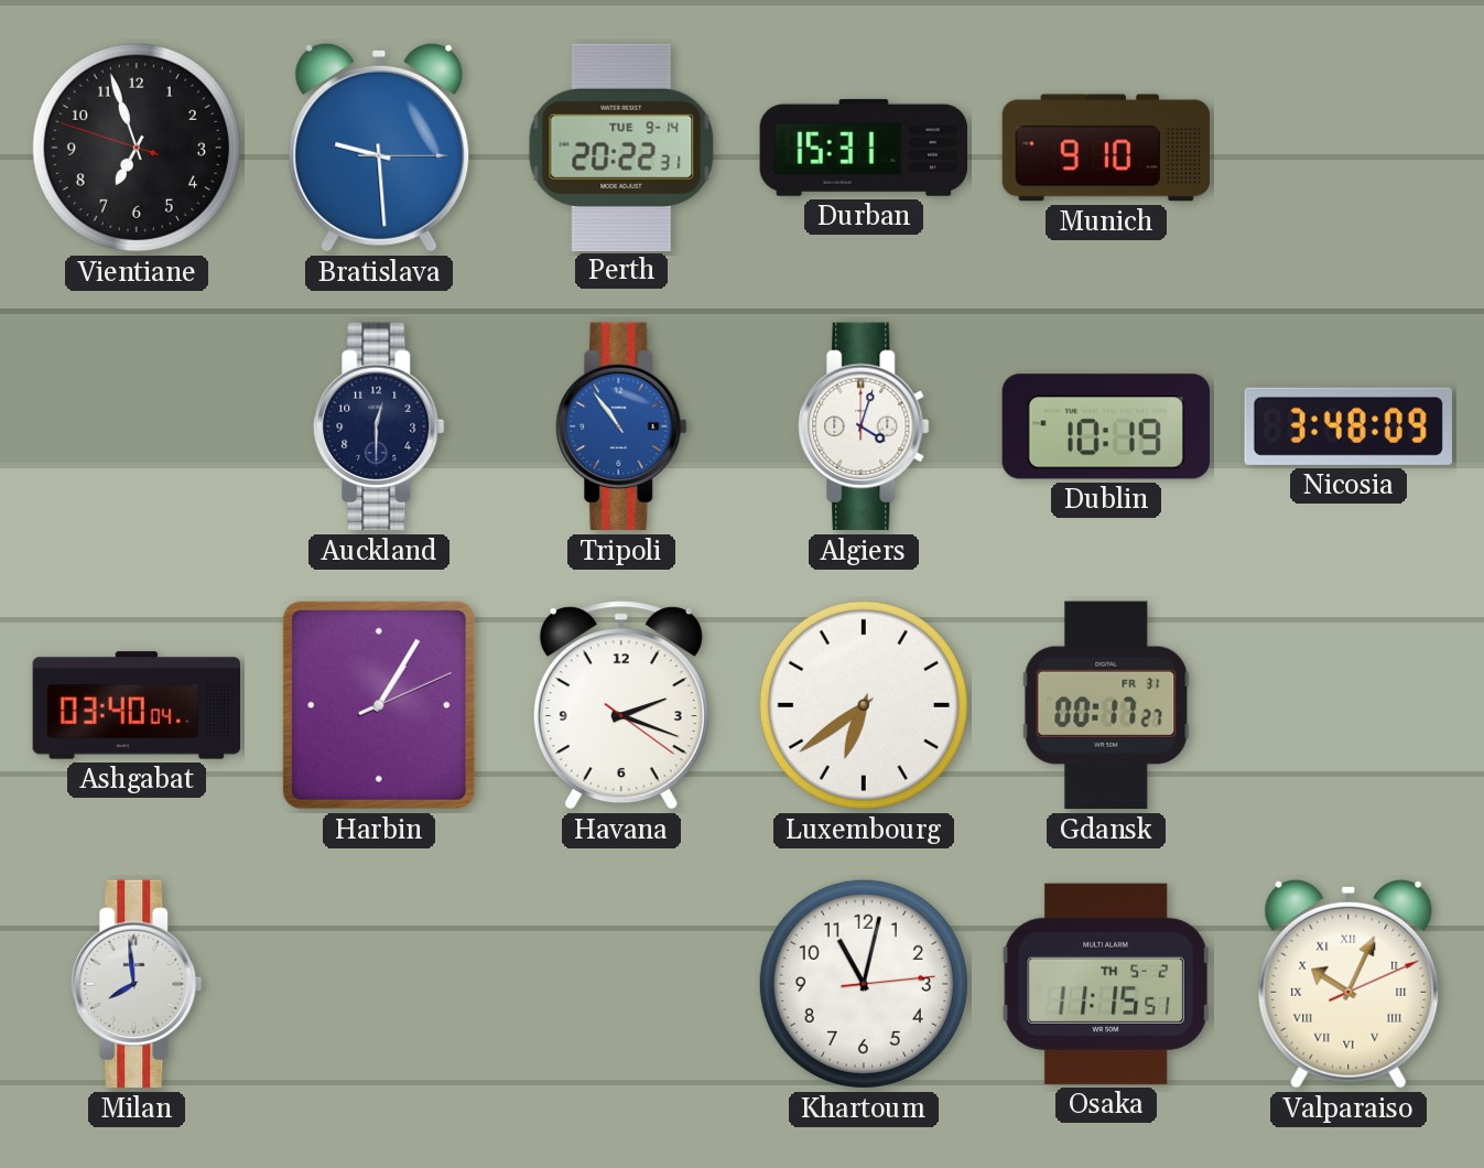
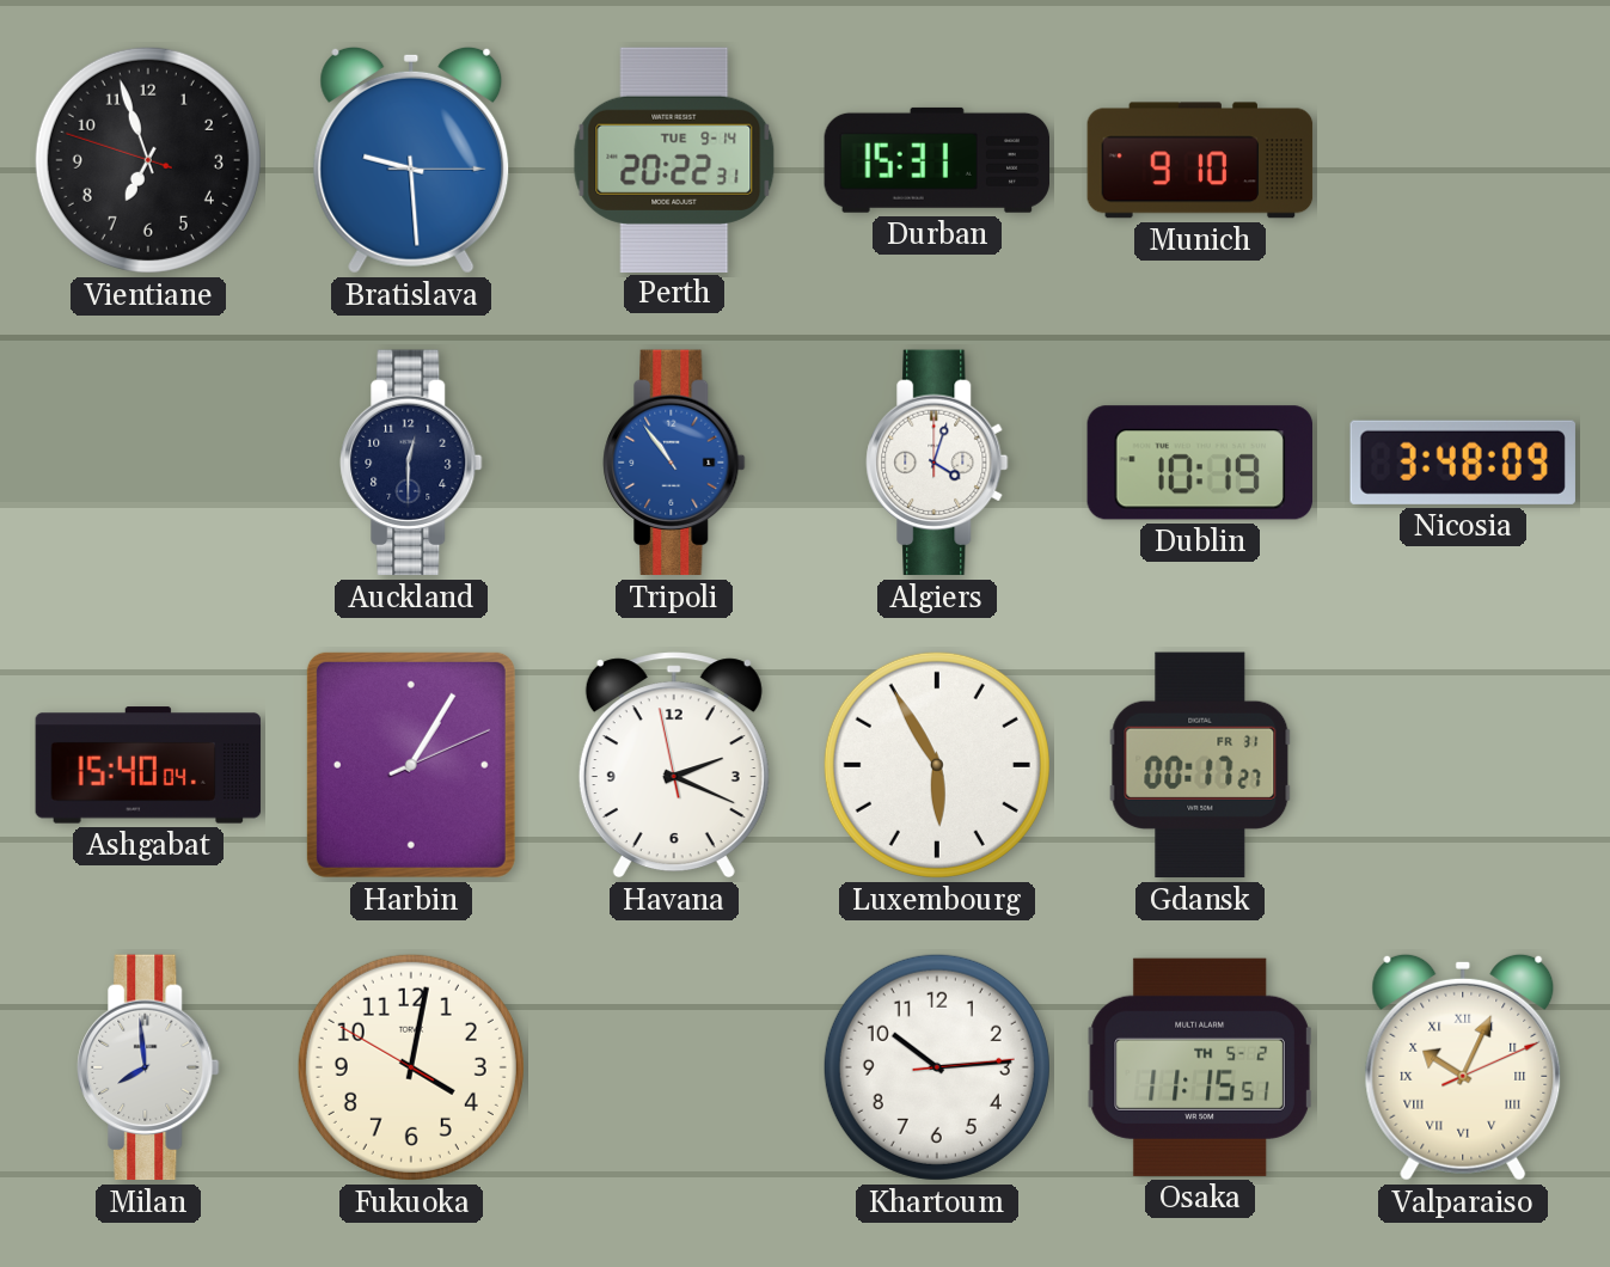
Ashgabat: 03:40 -> 15:40
Havana: 2:18:21 -> 2:18:58
Luxembourg: 6:39 -> 5:55
Fukuoka: none -> 4:01
Khartoum: 11:02 -> 10:14
